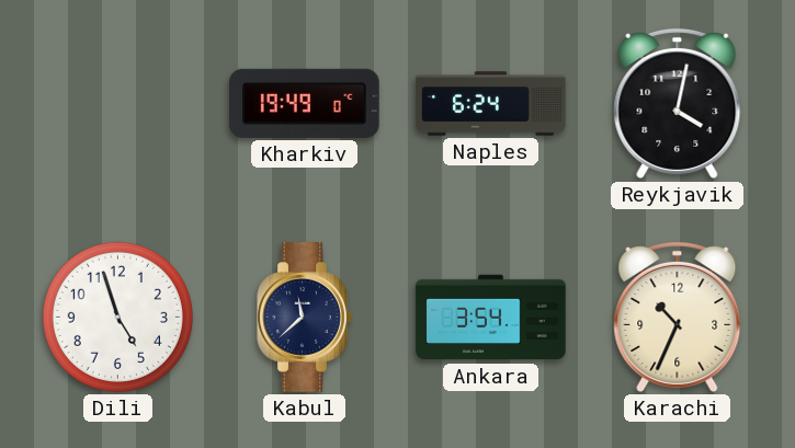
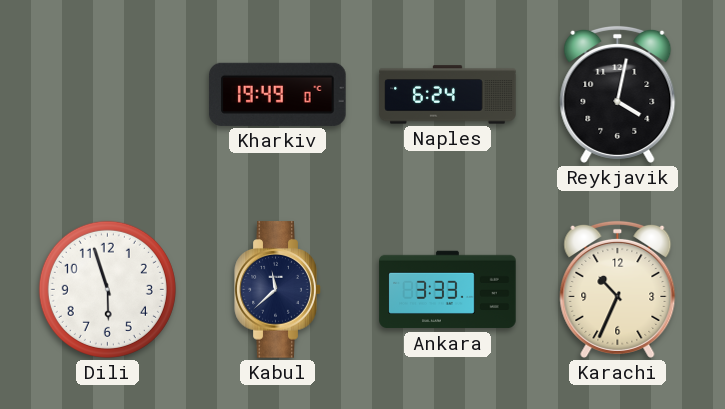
Dili: 4:57 -> 5:57
Ankara: 3:54 -> 3:33
